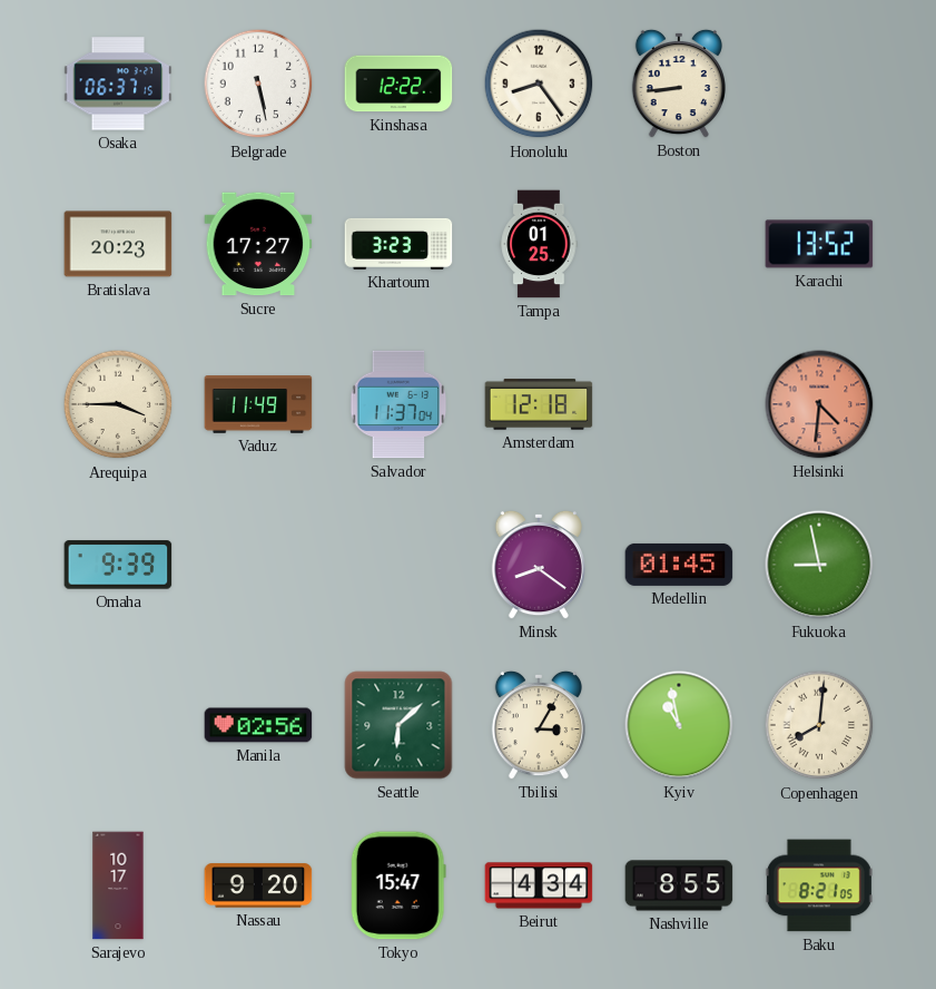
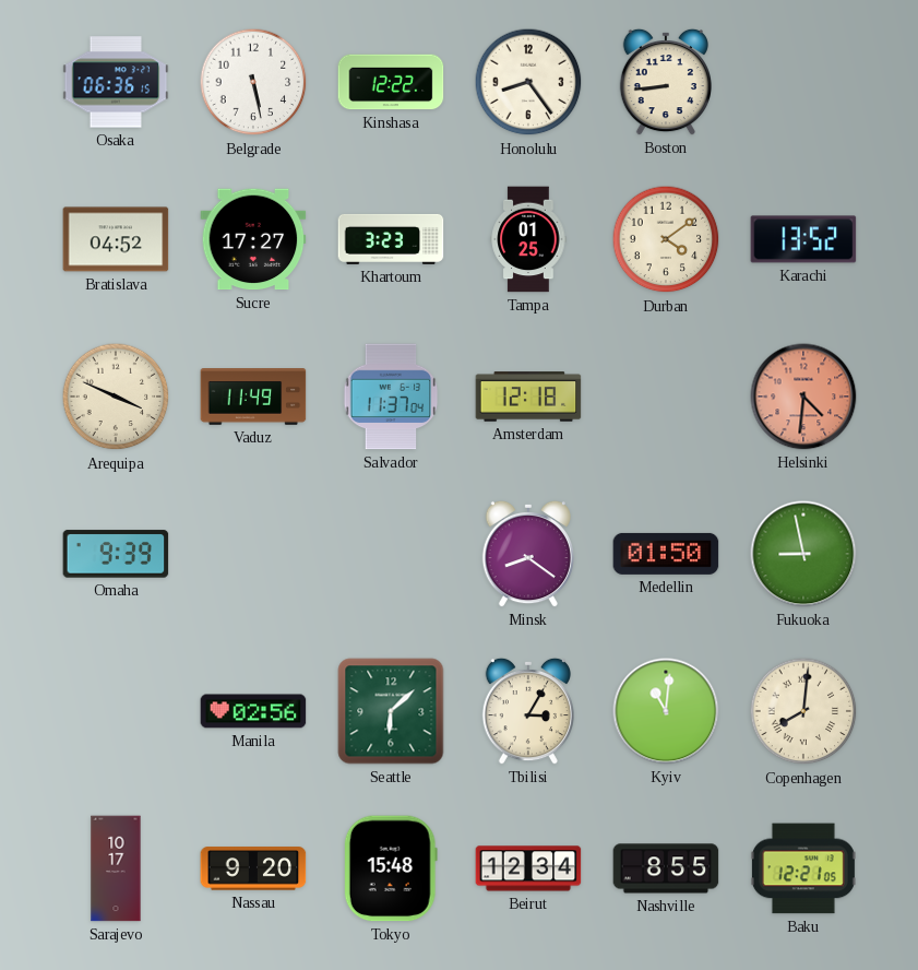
Osaka: 06:37 -> 06:36
Bratislava: 20:23 -> 04:52
Durban: none -> 4:09
Arequipa: 3:45 -> 3:49
Medellin: 01:45 -> 01:50
Kyiv: 10:58 -> 11:01
Tokyo: 15:47 -> 15:48
Beirut: 4:34 -> 12:34
Baku: 8:21 -> 12:21
